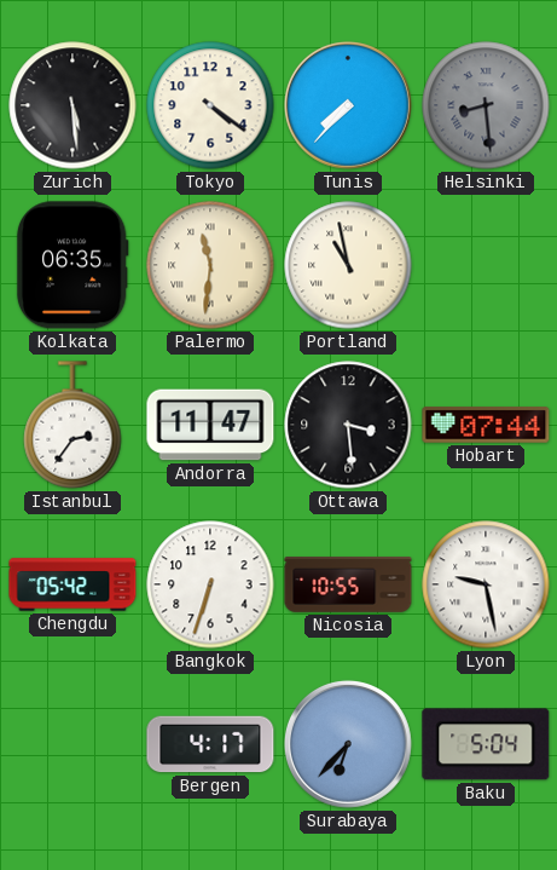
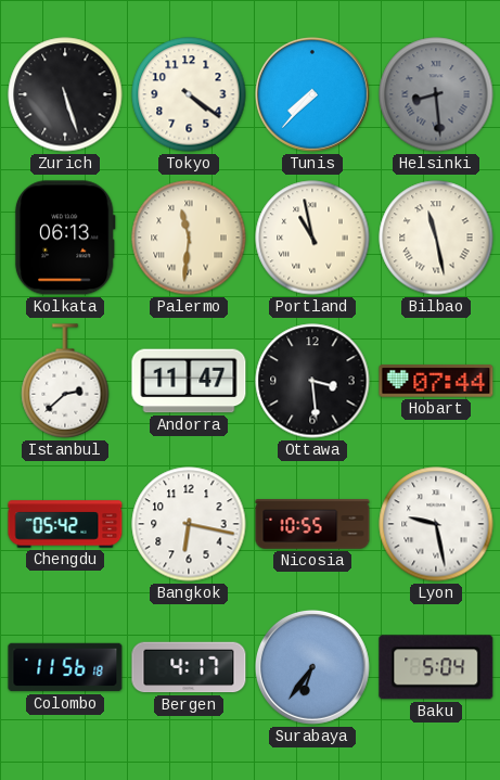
Zurich: 5:29 -> 5:27
Kolkata: 06:35 -> 06:13
Bilbao: none -> 11:28
Istanbul: 2:36 -> 2:38
Bangkok: 6:33 -> 6:17
Colombo: none -> 11:56
Surabaya: 6:37 -> 6:36
